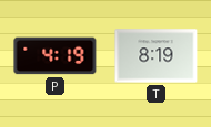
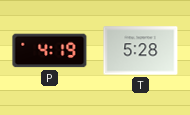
T: 8:19 -> 5:28
